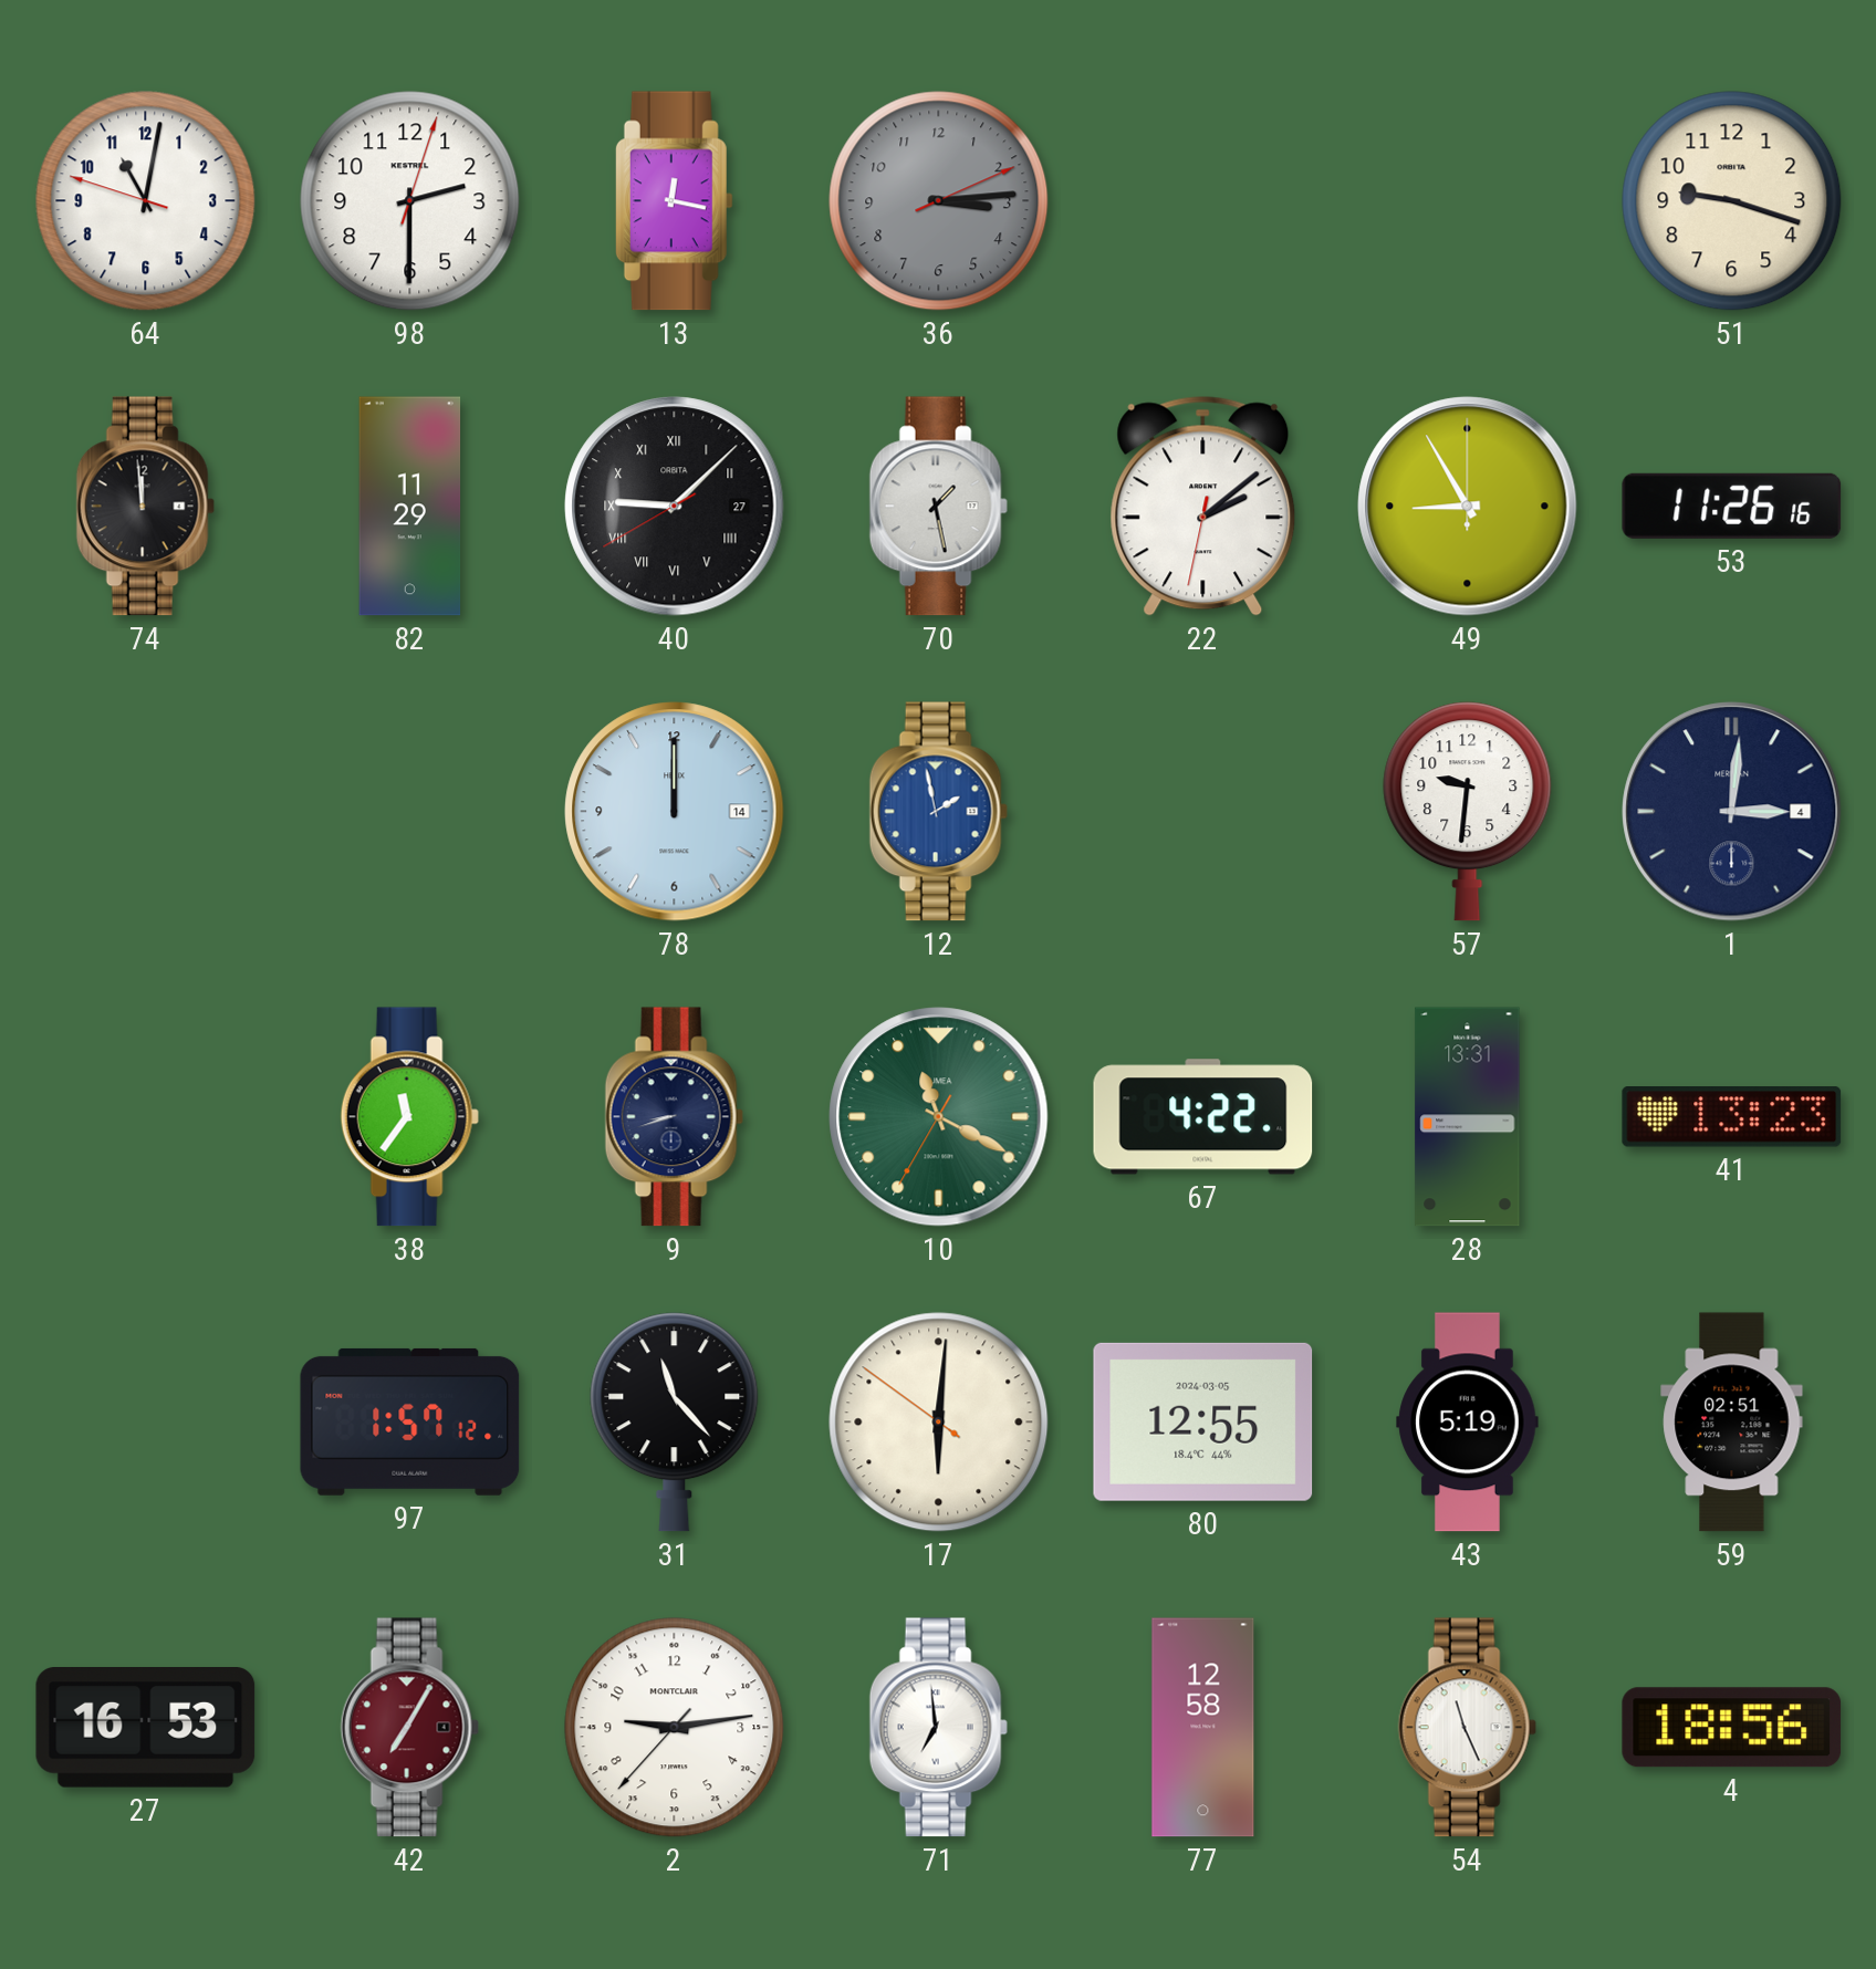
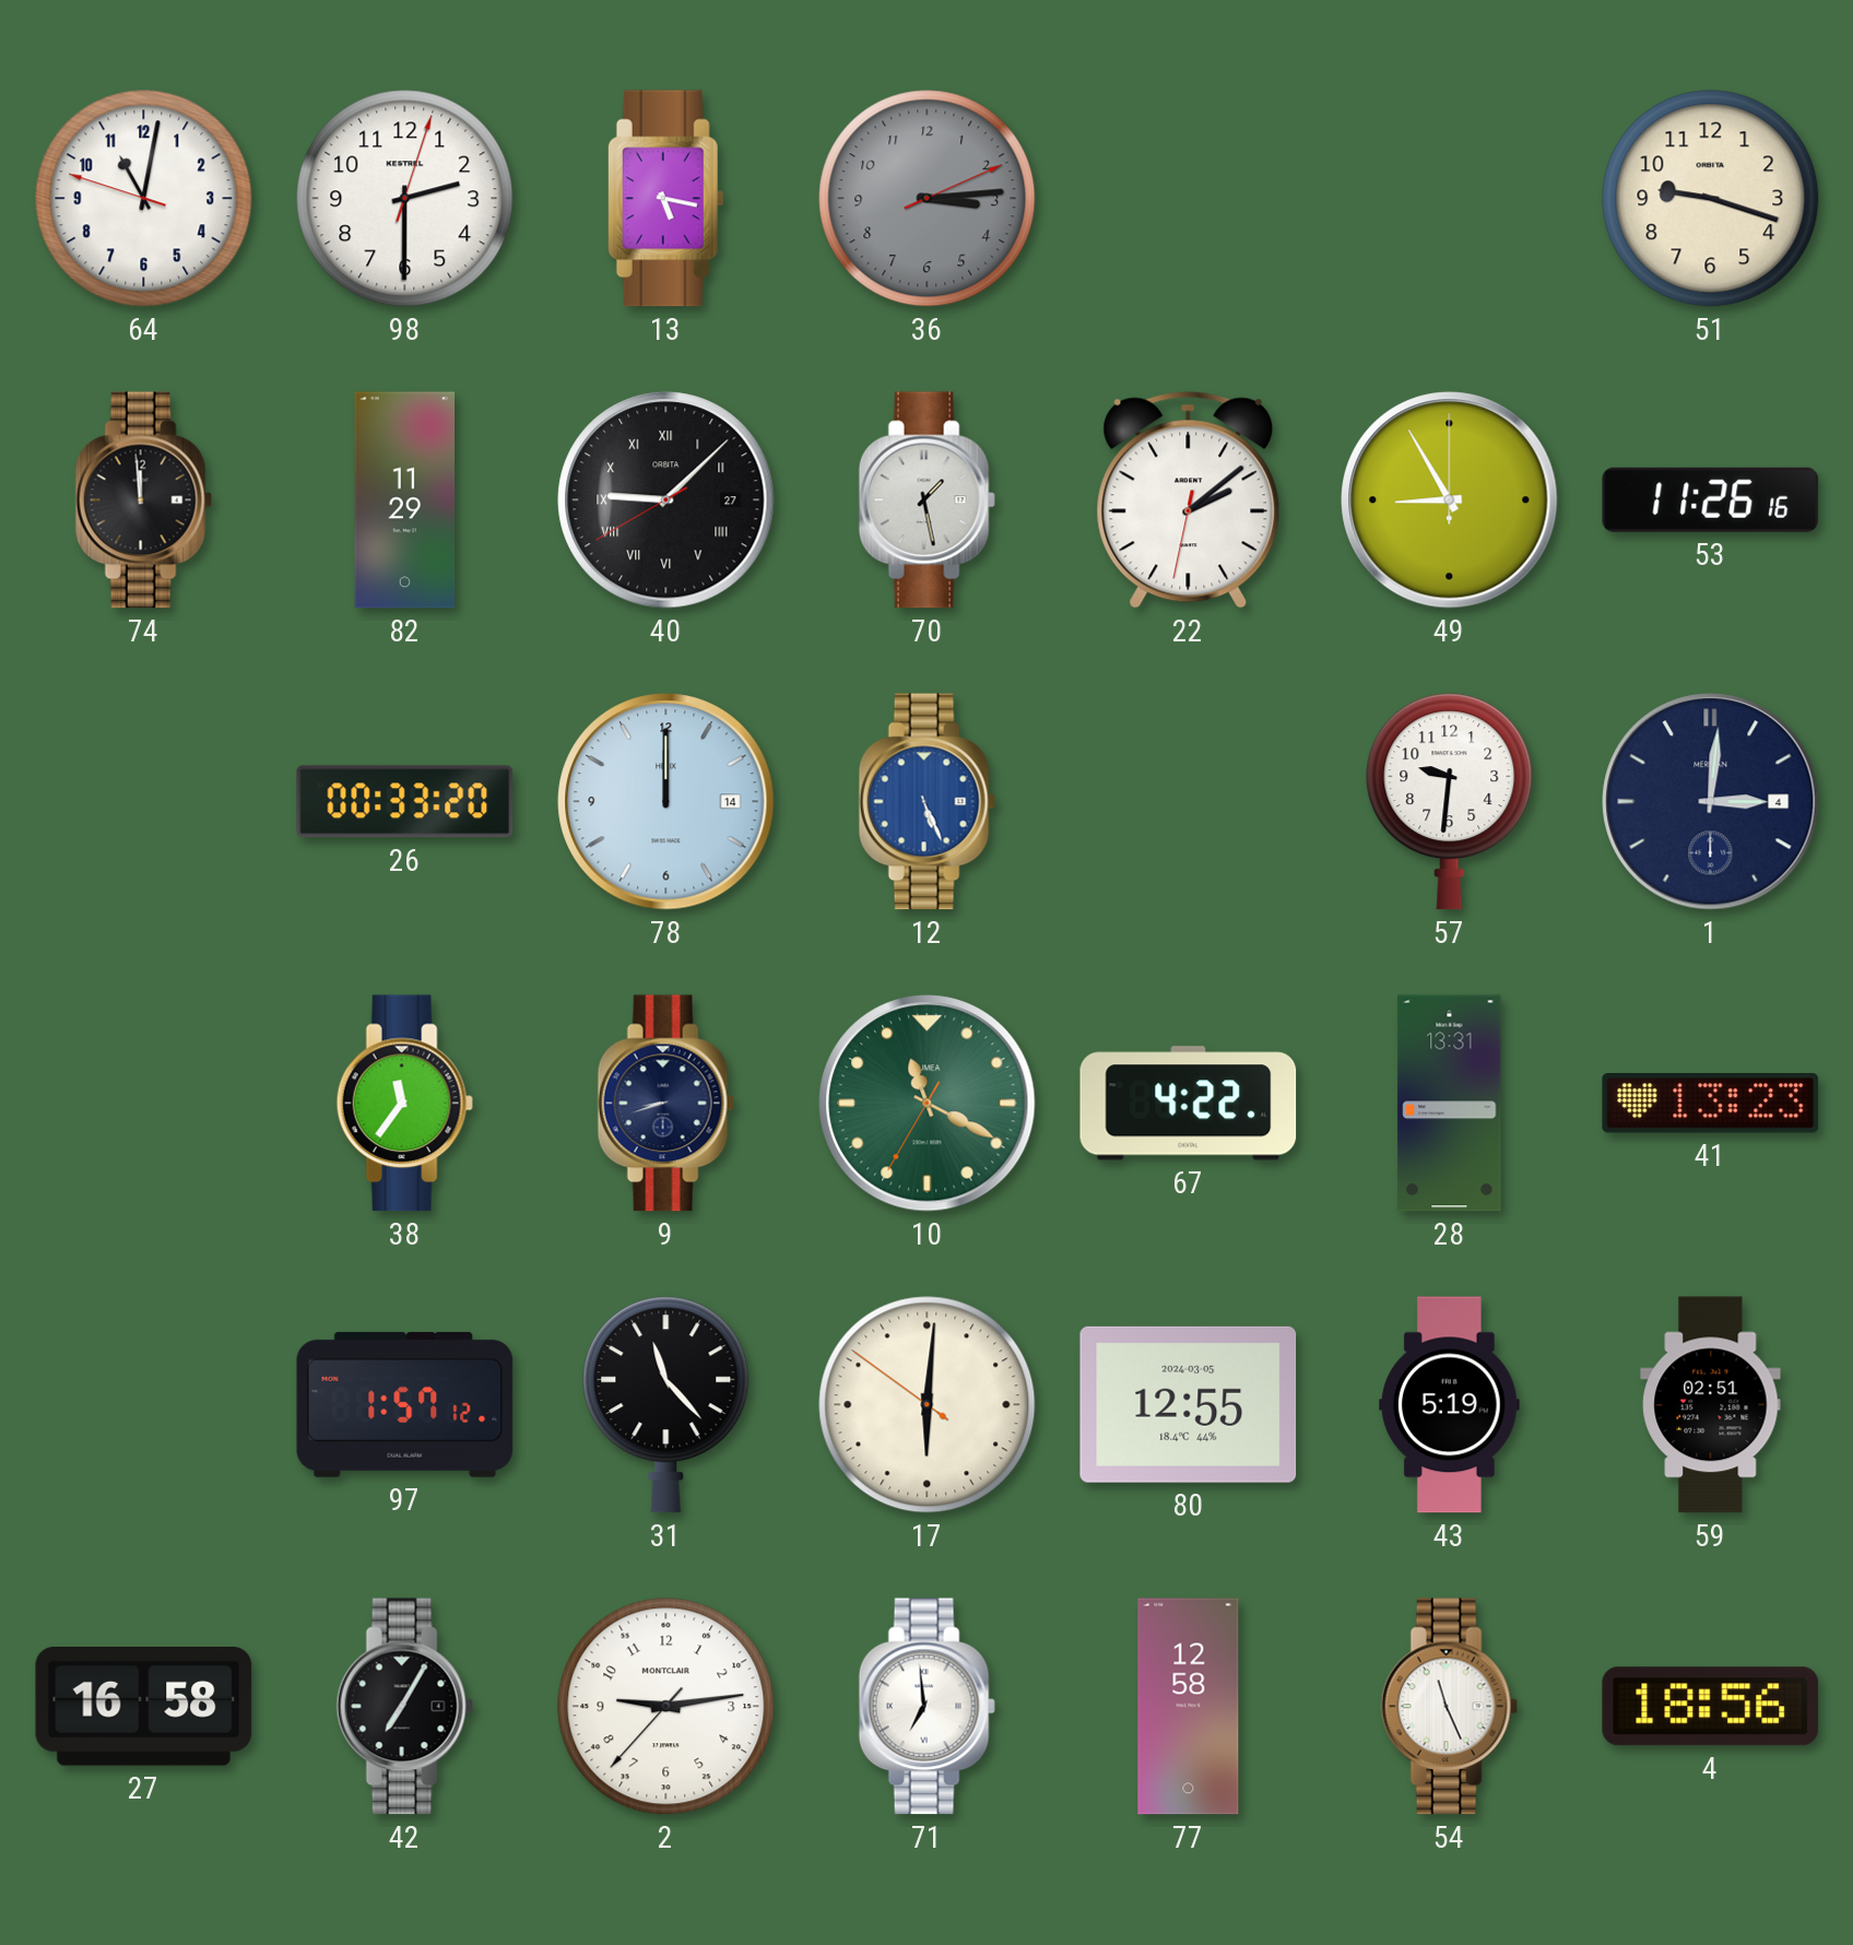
13: 12:17 -> 5:17
26: none -> 00:33
12: 1:58 -> 5:26
27: 16:53 -> 16:58
42 dial: burgundy -> black
